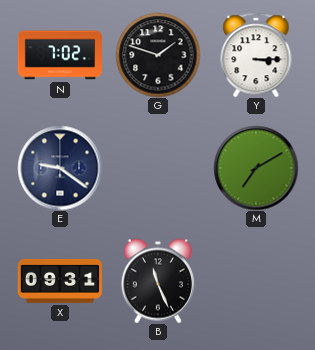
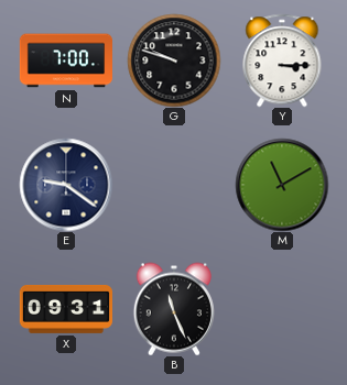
N: 7:02 -> 7:00
G: 1:48 -> 9:48
M: 7:10 -> 11:10
